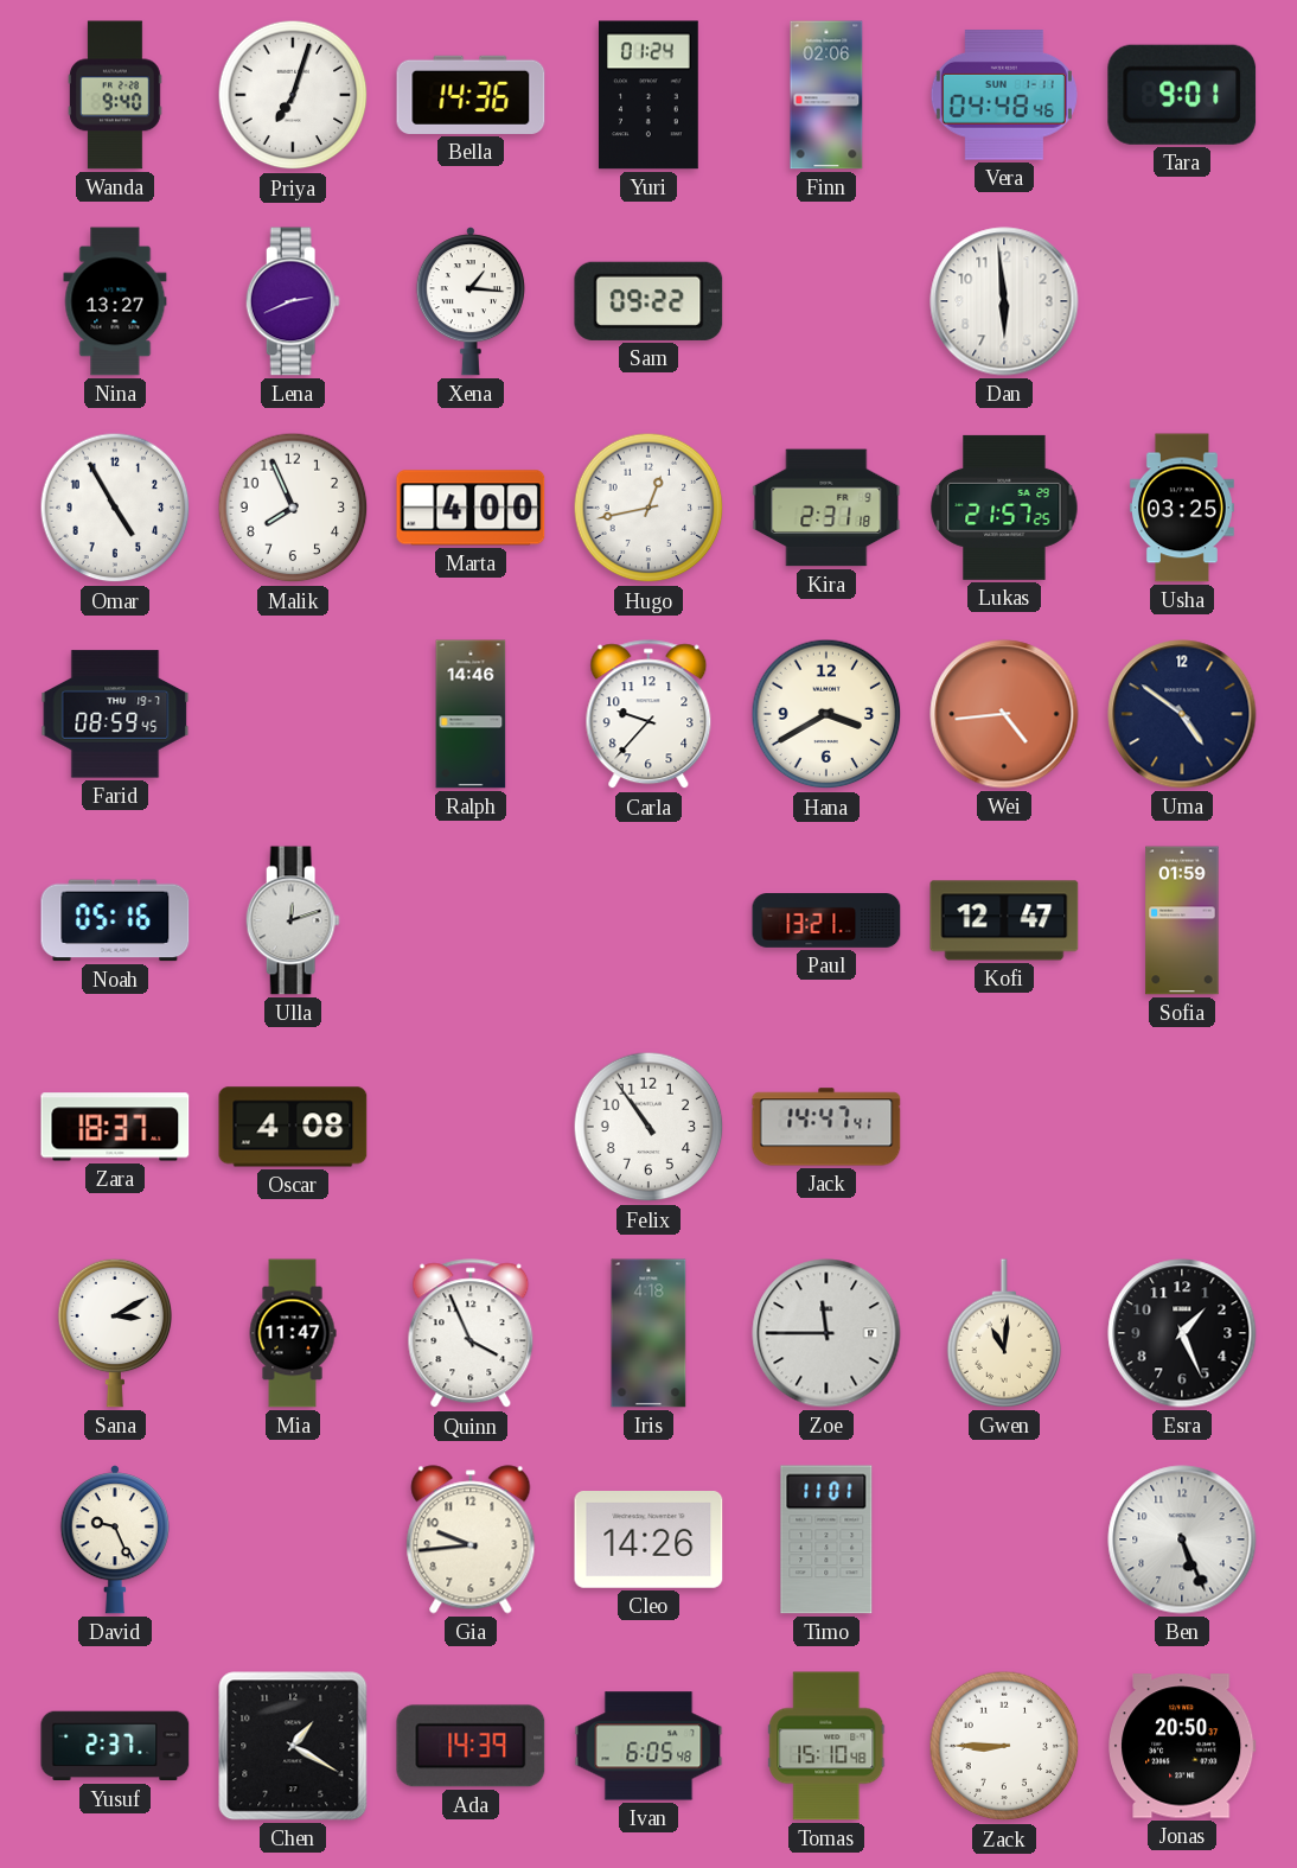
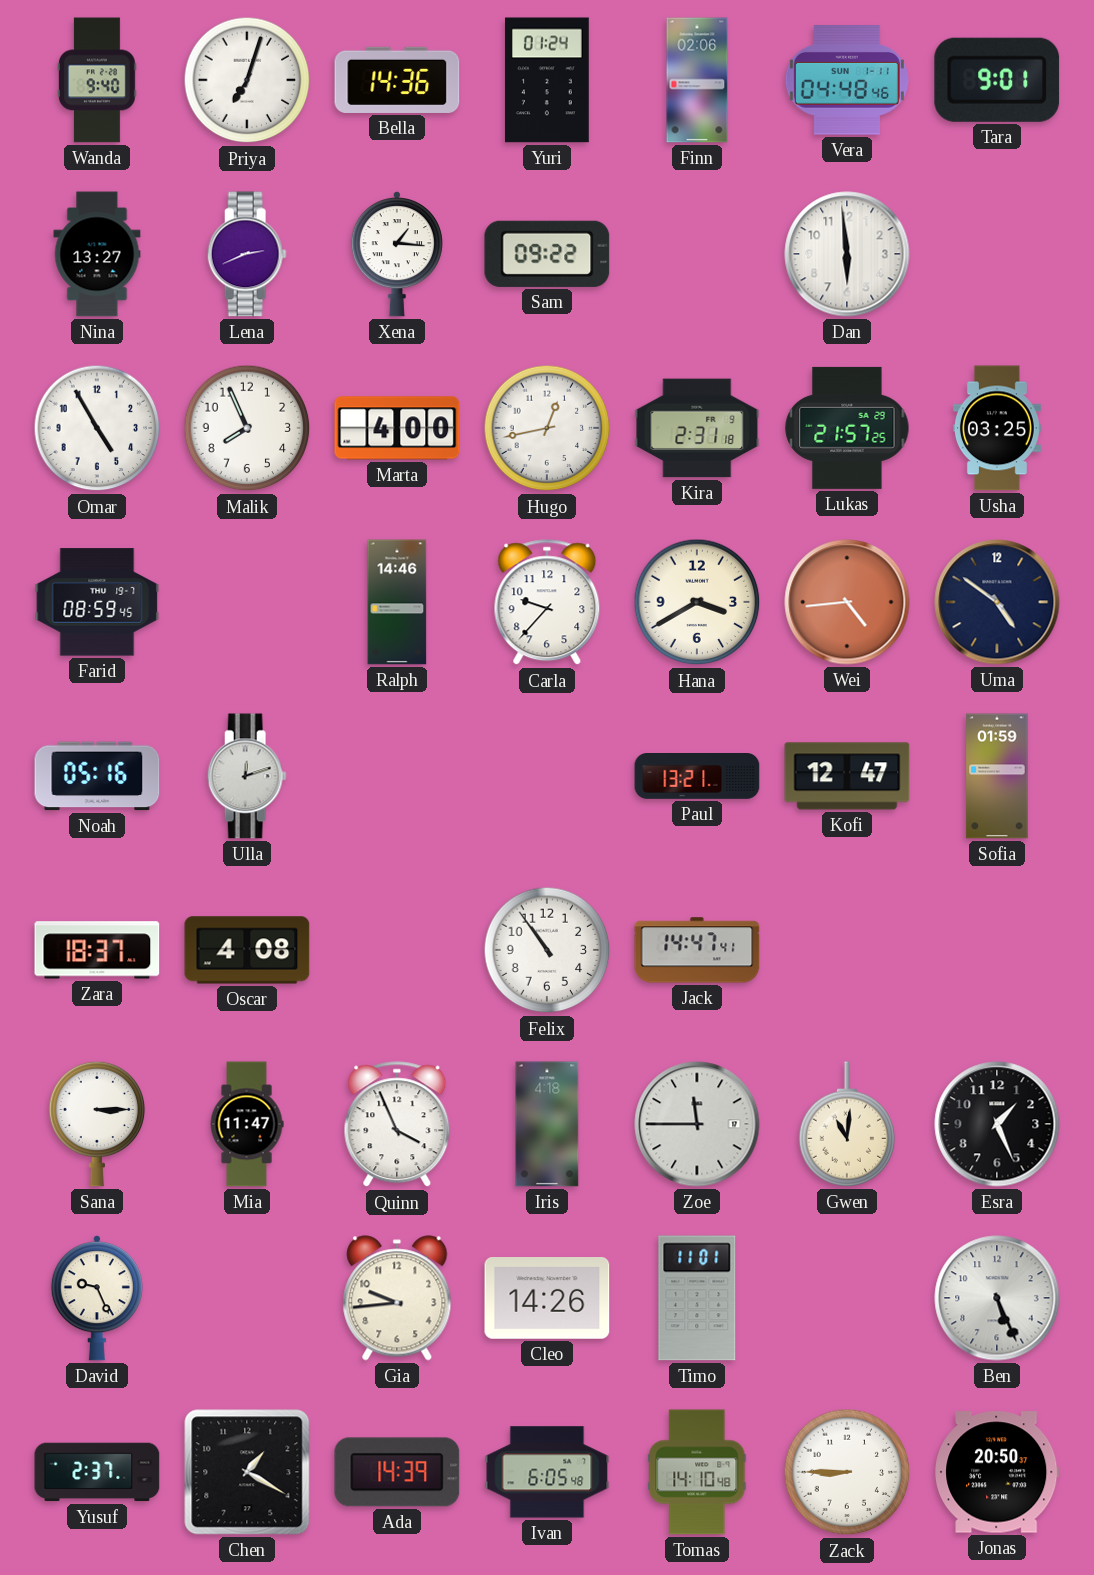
Sana: 3:10 -> 3:15
Tomas: 15:10 -> 14:10
